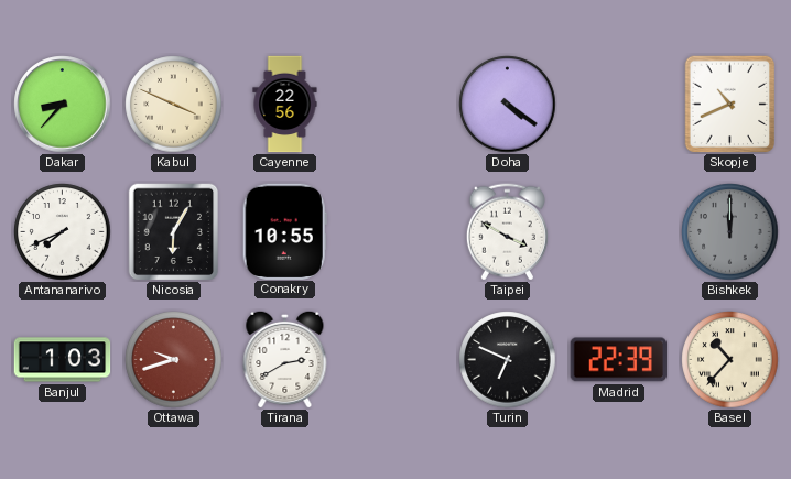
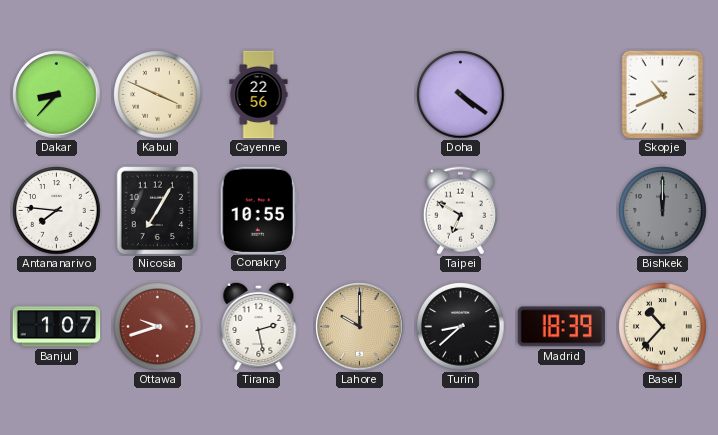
Antananarivo: 7:41 -> 7:46
Nicosia: 6:05 -> 7:05
Taipei: 3:50 -> 6:50
Banjul: 1:03 -> 1:07
Tirana: 2:40 -> 2:28
Lahore: none -> 10:00
Turin: 6:49 -> 8:38
Madrid: 22:39 -> 18:39
